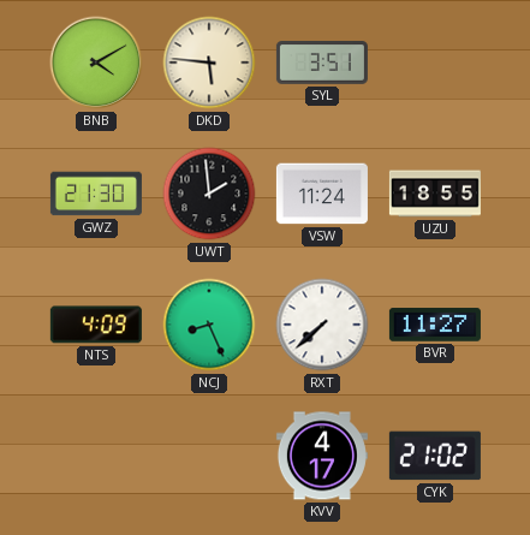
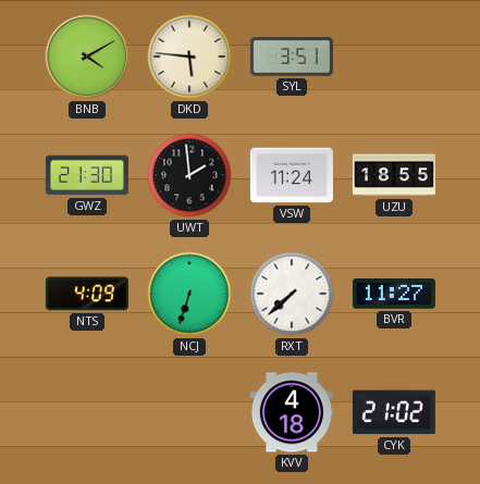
NCJ: 8:26 -> 6:33
KVV: 4:17 -> 4:18
